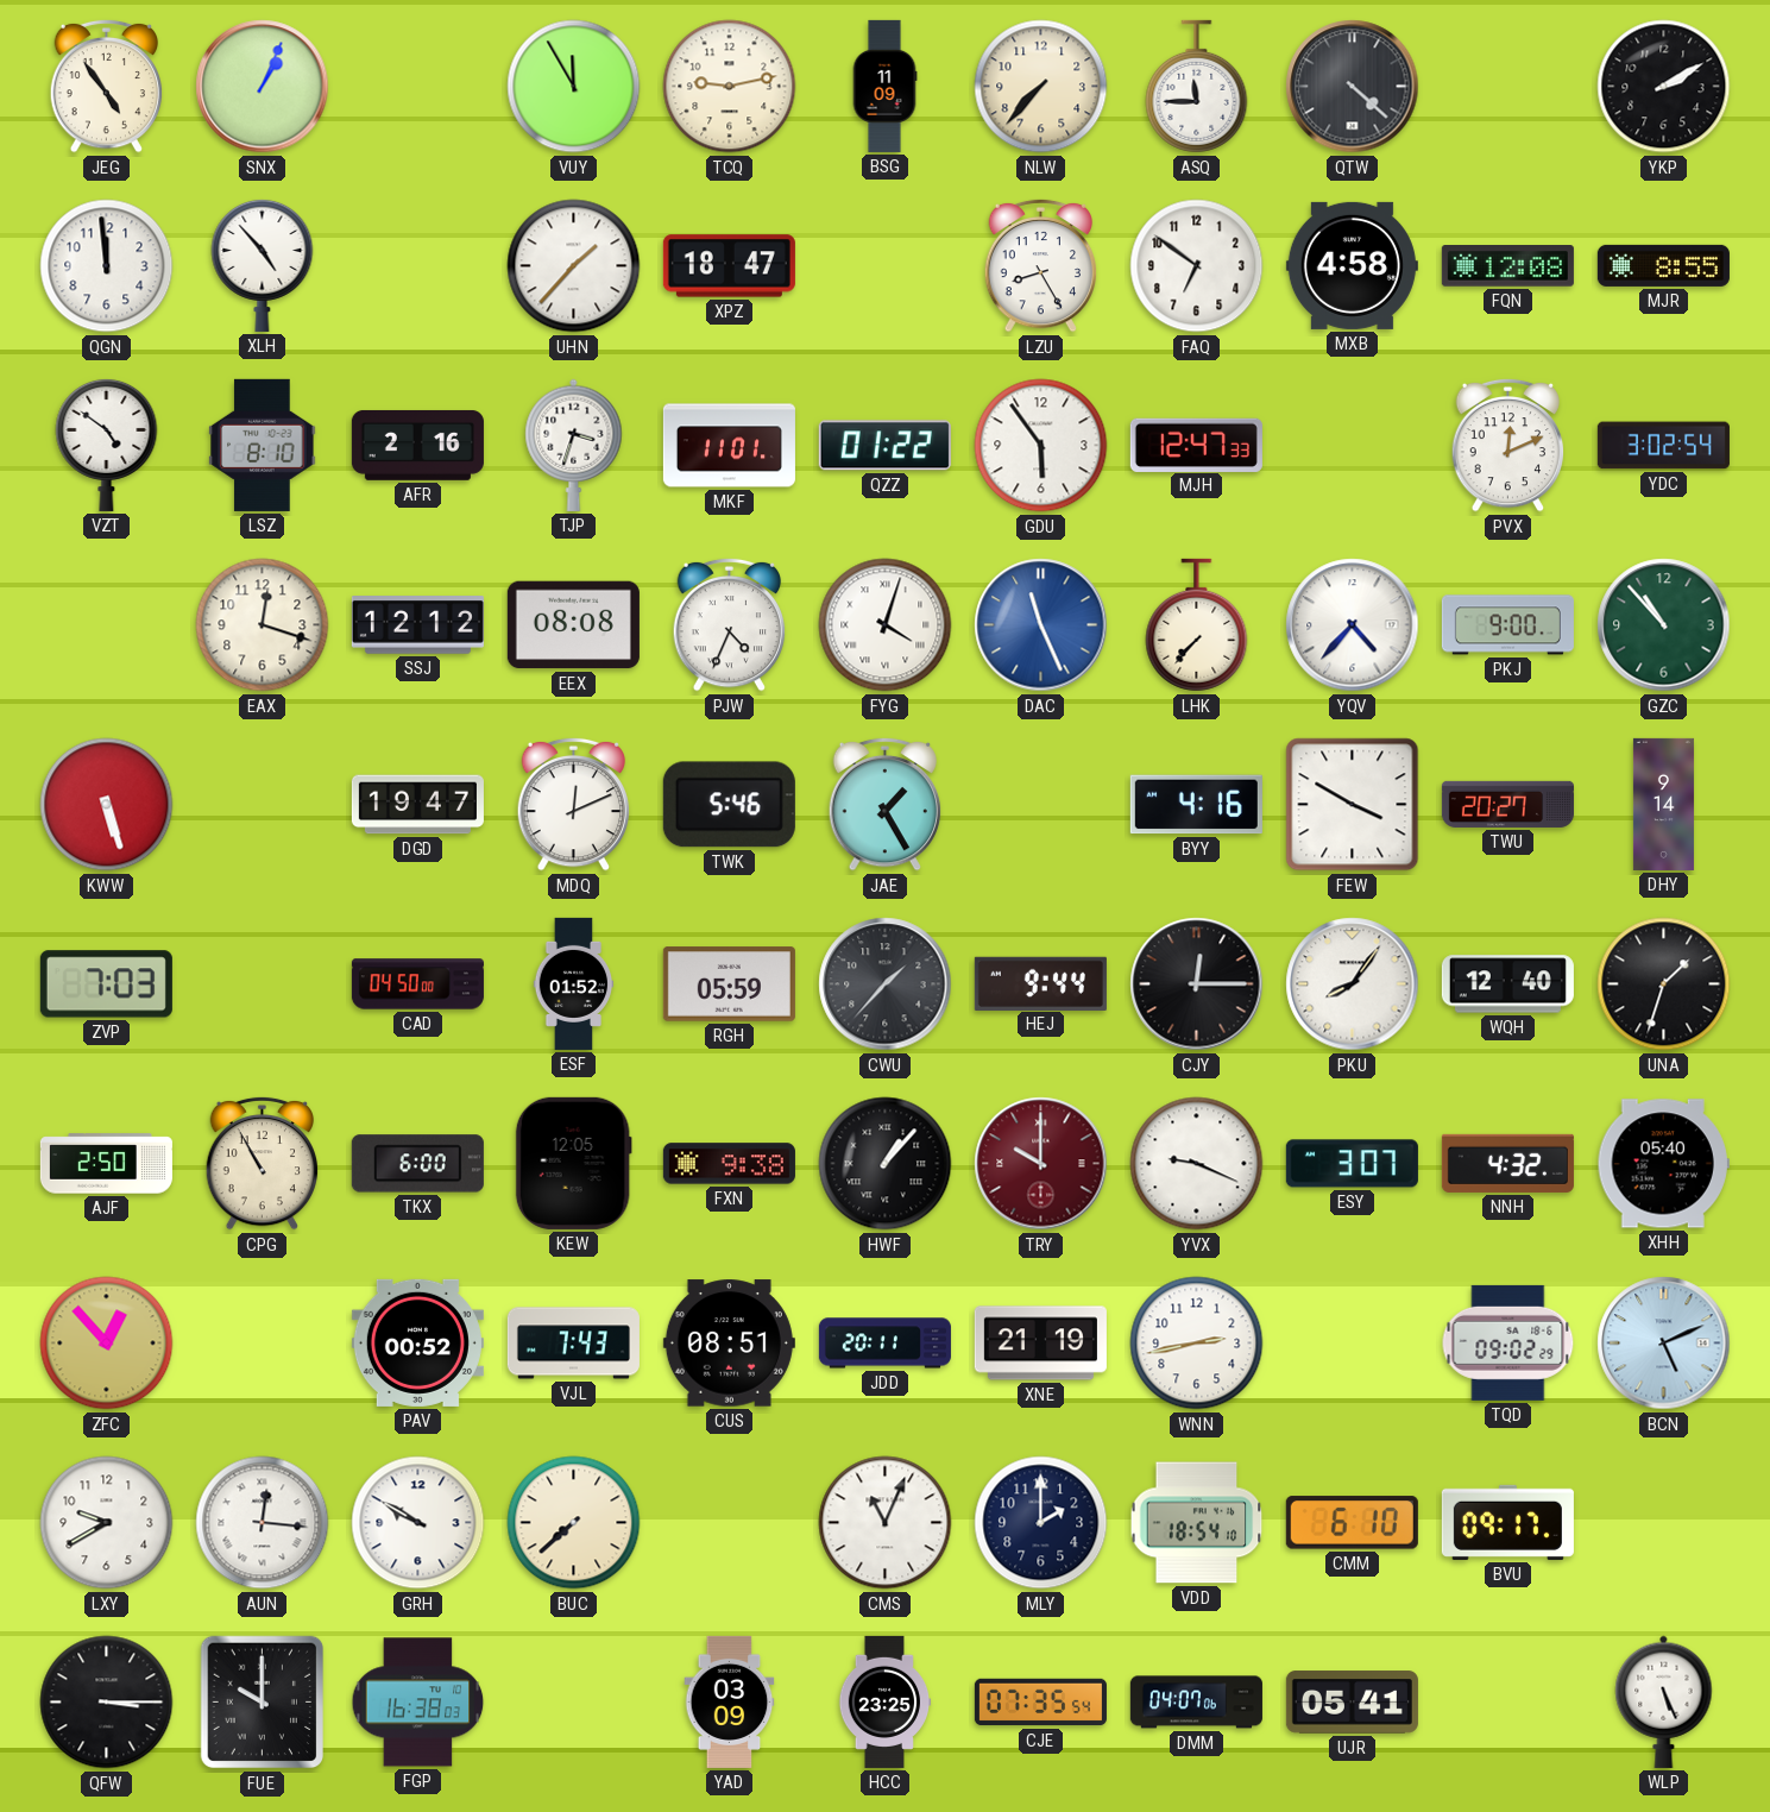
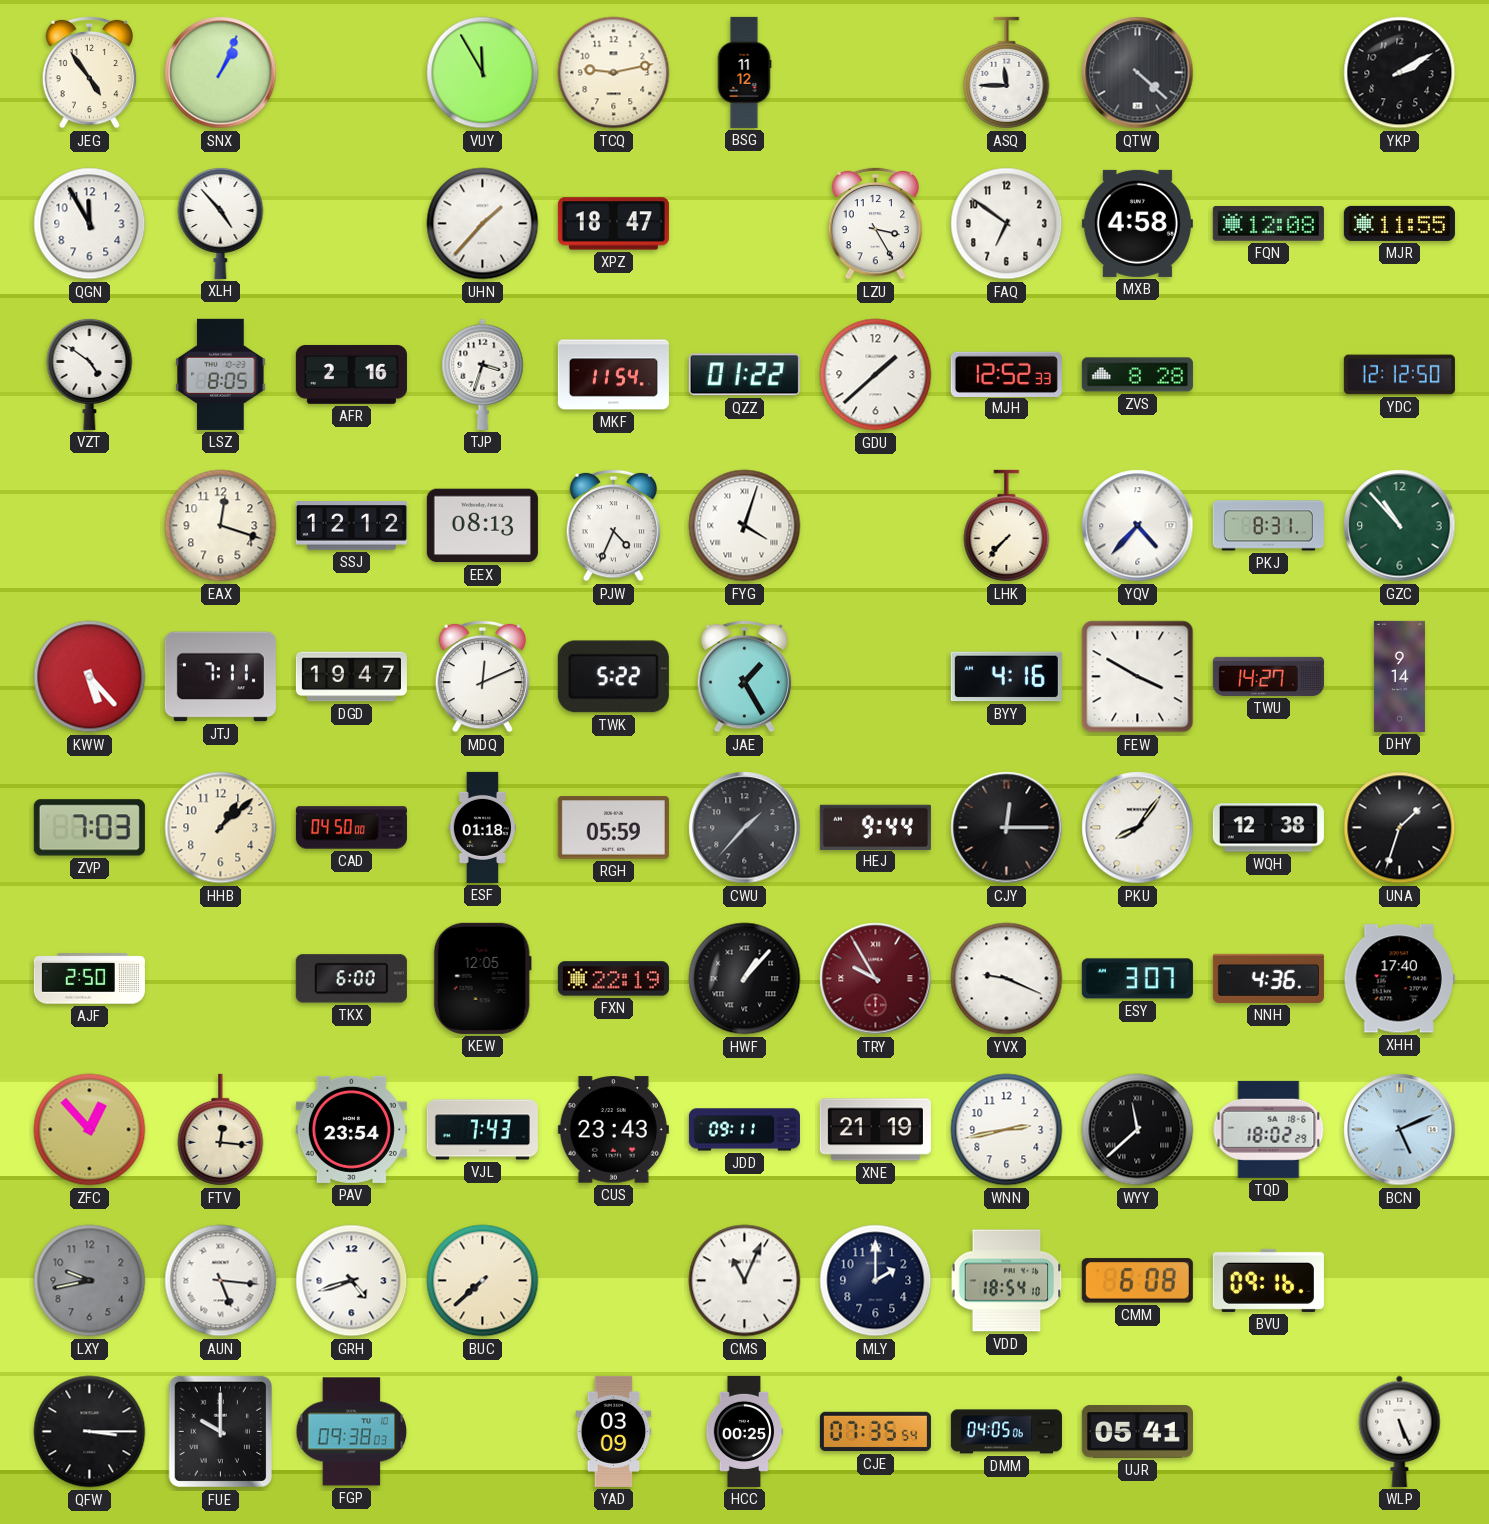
BSG: 11:09 -> 11:12
NLW: 7:37 -> none
QGN: 11:59 -> 11:55
LZU: 8:25 -> 3:25
MJR: 8:55 -> 11:55
LSZ: 8:10 -> 8:05
MKF: 11:01 -> 11:54
GDU: 5:54 -> 1:38
MJH: 12:47 -> 12:52
ZVS: none -> 8:28
PVX: 12:11 -> none
YDC: 3:02 -> 12:12
EEX: 08:08 -> 08:13
DAC: 11:26 -> none
PKJ: 9:00 -> 8:31
KWW: 5:27 -> 5:23
JTJ: none -> 7:11
TWK: 5:46 -> 5:22
TWU: 20:27 -> 14:27
HHB: none -> 1:08
ESF: 01:52 -> 01:18
WQH: 12:40 -> 12:38
CPG: 10:55 -> none
FXN: 9:38 -> 22:19
TRY: 10:00 -> 9:55
NNH: 4:32 -> 4:36
XHH: 05:40 -> 17:40
FTV: none -> 12:16
PAV: 00:52 -> 23:54
CUS: 08:51 -> 23:43
JDD: 20:11 -> 09:11
WYY: none -> 11:38
TQD: 09:02 -> 18:02
LXY: 9:40 -> 9:43
LXY dial: white -> grey
AUN: 12:16 -> 5:16
GRH: 9:50 -> 4:42
CMM: 6:10 -> 6:08
BVU: 09:17 -> 09:16
FGP: 16:38 -> 09:38
HCC: 23:25 -> 00:25
DMM: 04:07 -> 04:05
